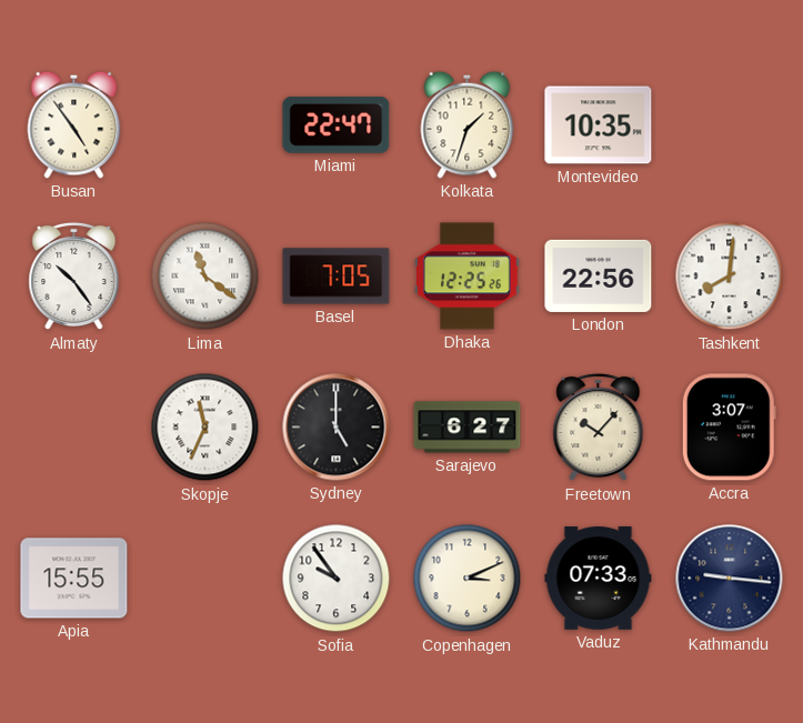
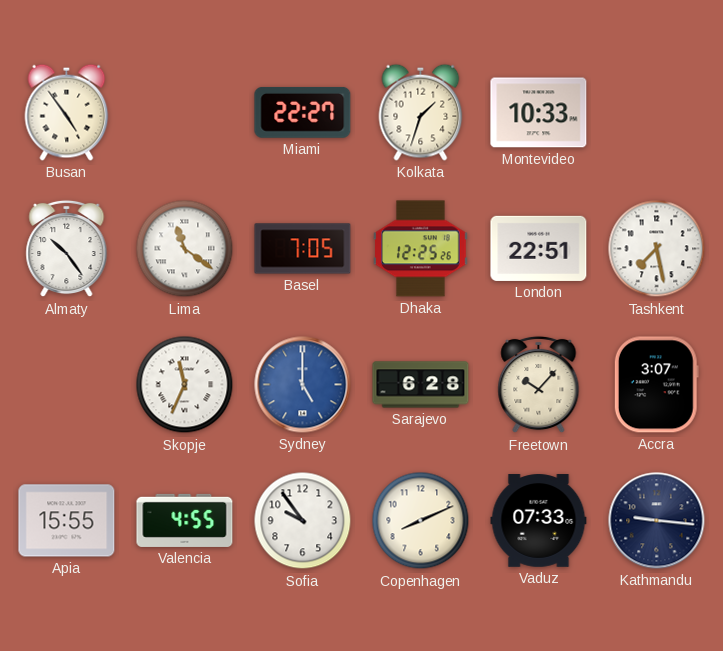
Miami: 22:47 -> 22:27
Montevideo: 10:35 -> 10:33
London: 22:56 -> 22:51
Tashkent: 8:01 -> 7:28
Sydney dial: black -> blue
Sarajevo: 6:27 -> 6:28
Valencia: none -> 4:55
Copenhagen: 3:11 -> 8:11
